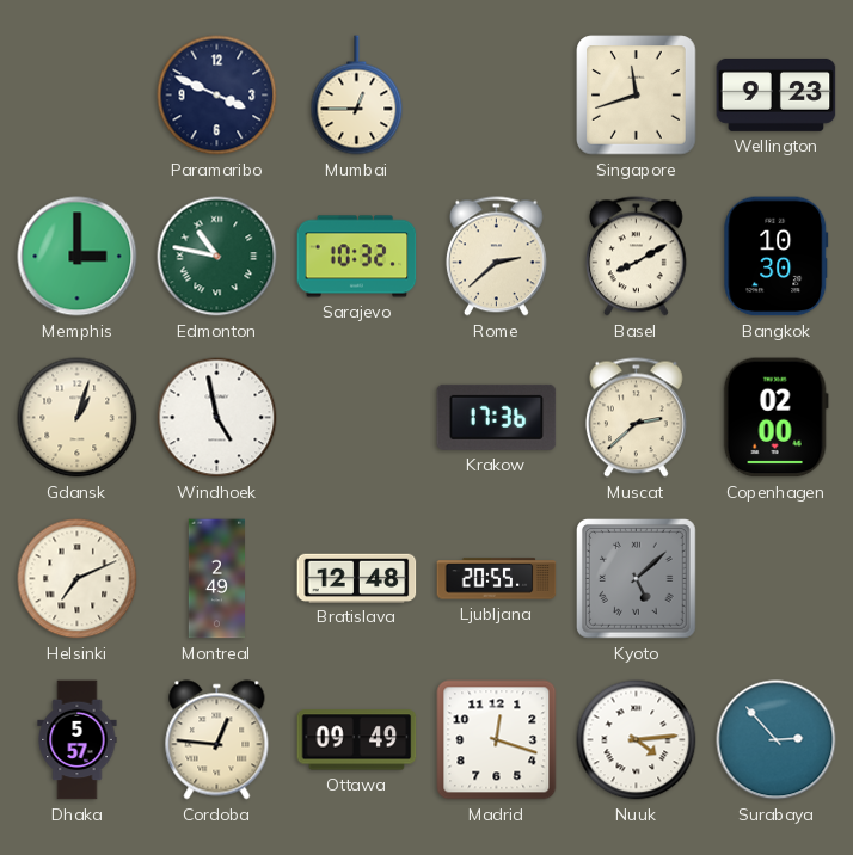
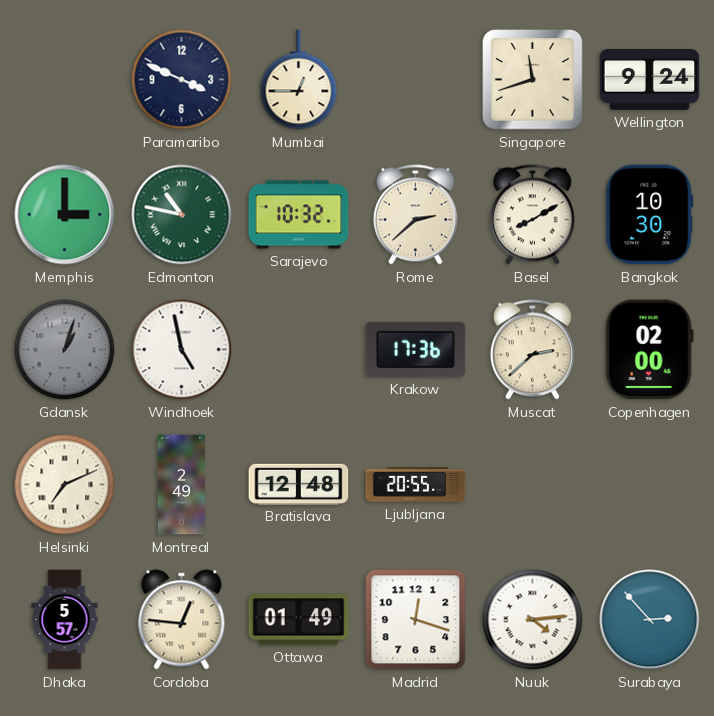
Wellington: 9:23 -> 9:24
Gdansk dial: cream -> grey
Kyoto: 5:08 -> none
Ottawa: 09:49 -> 01:49
